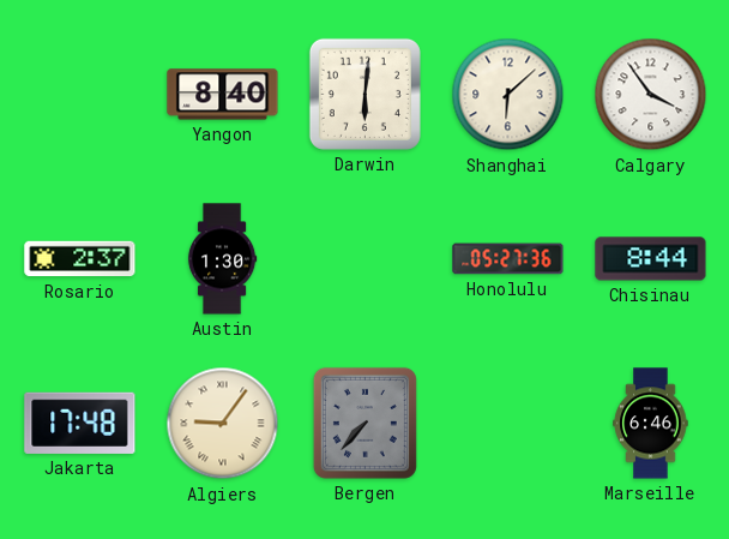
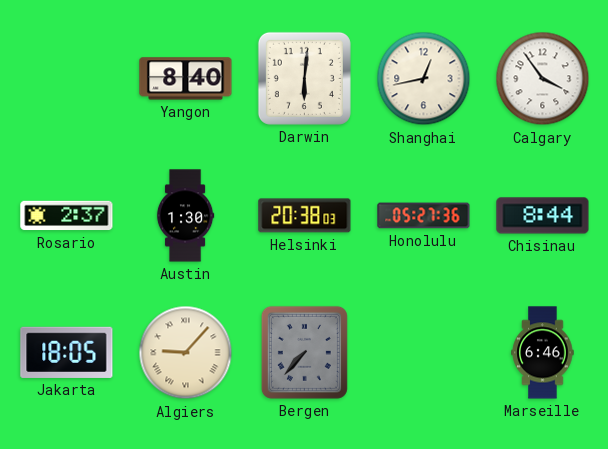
Shanghai: 6:08 -> 12:43
Helsinki: none -> 20:38
Jakarta: 17:48 -> 18:05
Algiers: 9:06 -> 9:07
